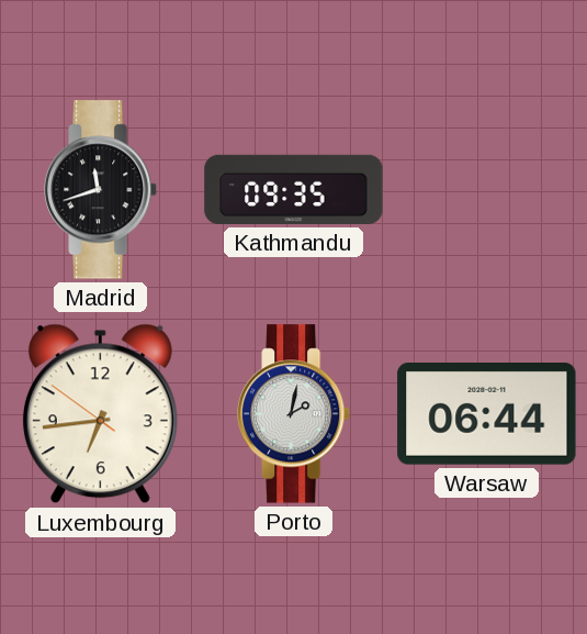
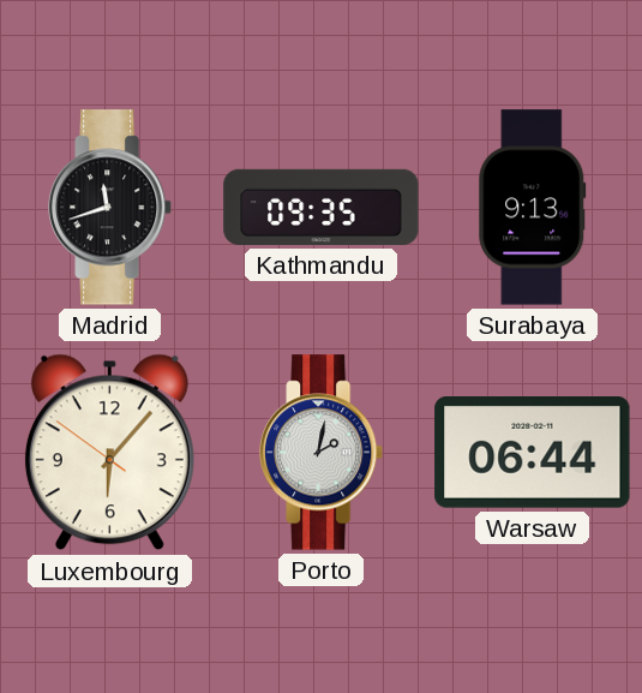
Surabaya: none -> 9:13
Luxembourg: 6:43 -> 6:06
